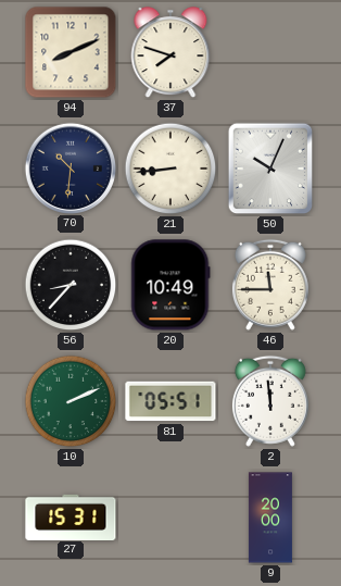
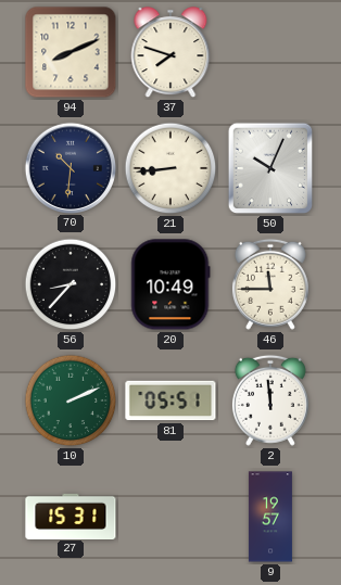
9: 20:00 -> 19:57
